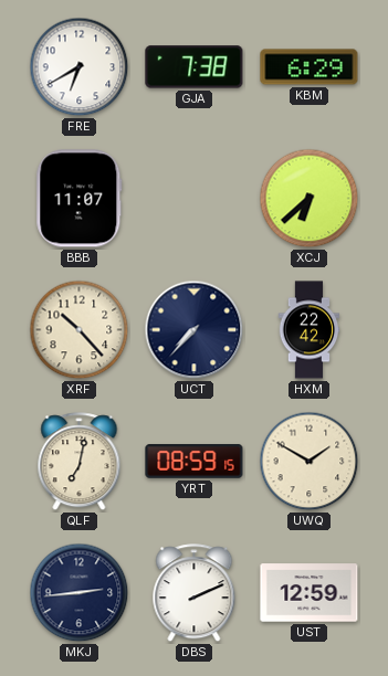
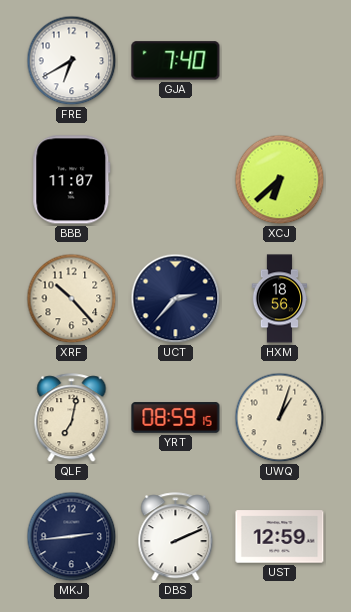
GJA: 7:38 -> 7:40
KBM: 6:29 -> none
UCT: 7:37 -> 2:37
HXM: 22:42 -> 18:56
UWQ: 1:50 -> 1:03
